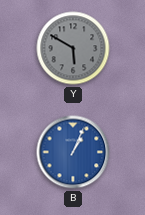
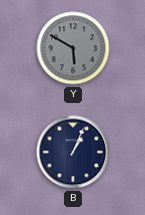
B dial: blue -> navy
